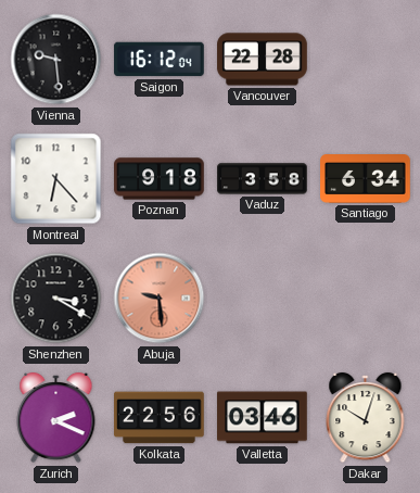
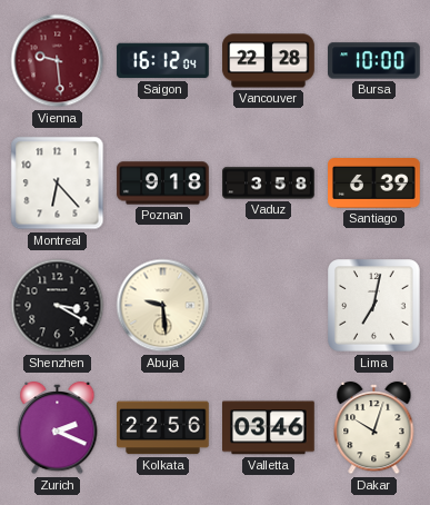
Vienna dial: black -> burgundy
Bursa: none -> 10:00
Santiago: 6:34 -> 6:39
Abuja dial: salmon -> cream
Lima: none -> 7:02
